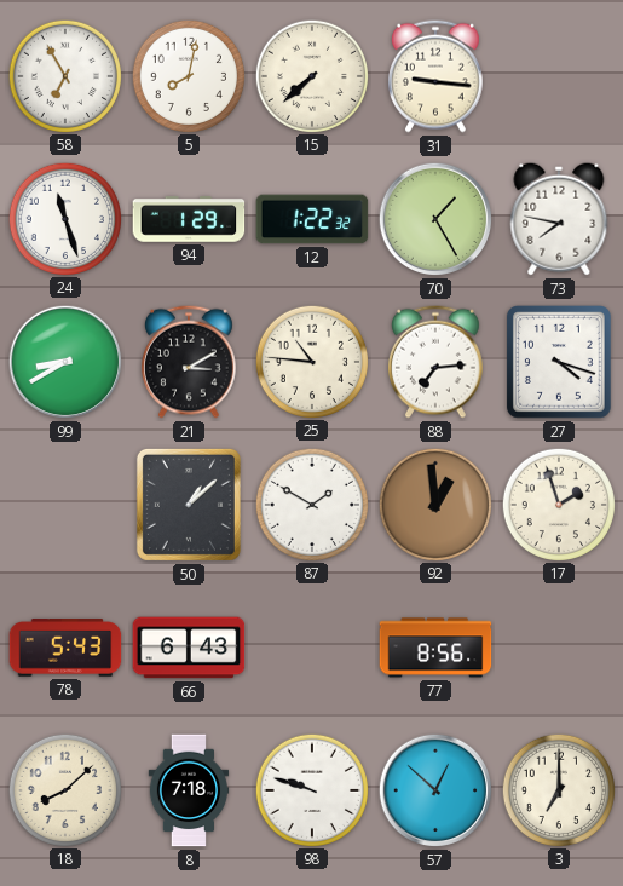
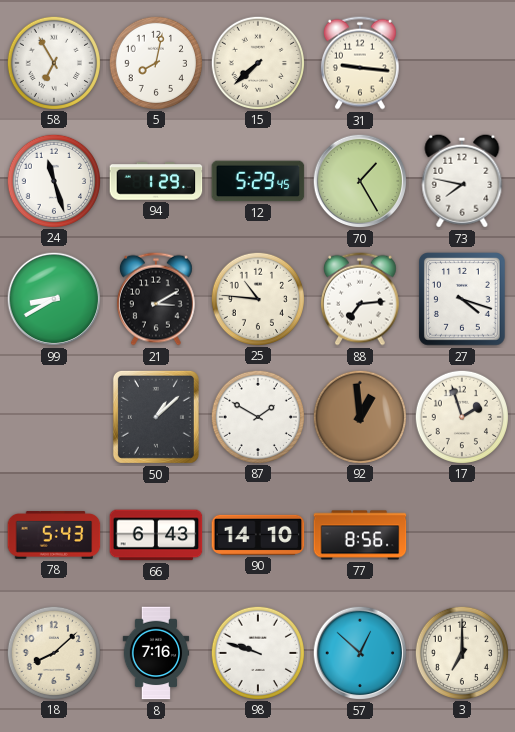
12: 1:22 -> 5:29
90: none -> 14:10
8: 7:18 -> 7:16
